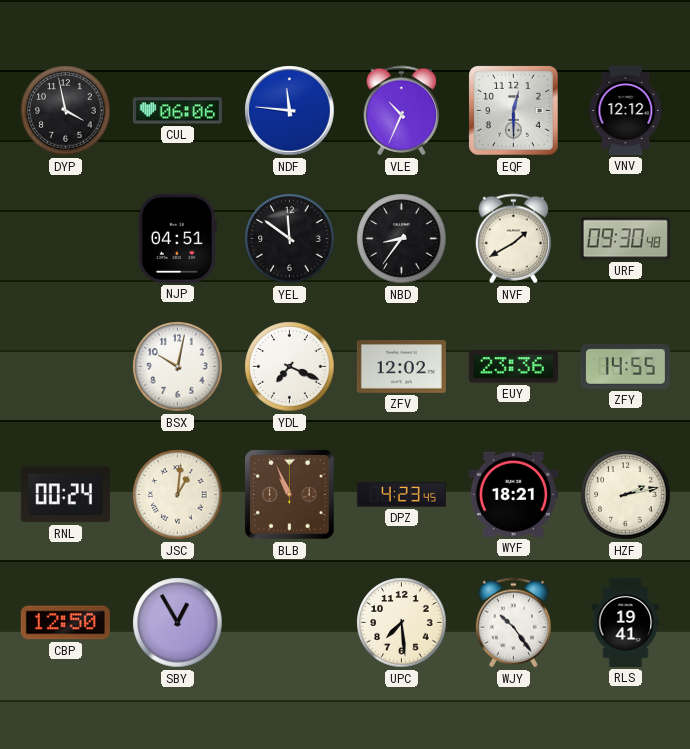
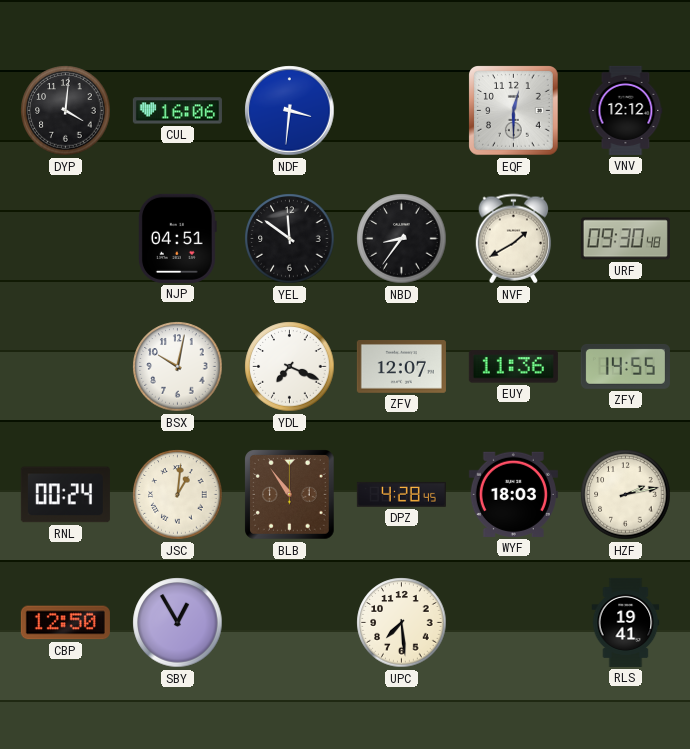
DYP: 3:58 -> 4:01
CUL: 06:06 -> 16:06
NDF: 11:46 -> 3:31
VLE: 10:34 -> none
ZFV: 12:02 -> 12:07
EUY: 23:36 -> 11:36
BLB: 10:56 -> 10:54
DPZ: 4:23 -> 4:28
WYF: 18:21 -> 18:03
WJY: 10:24 -> none
